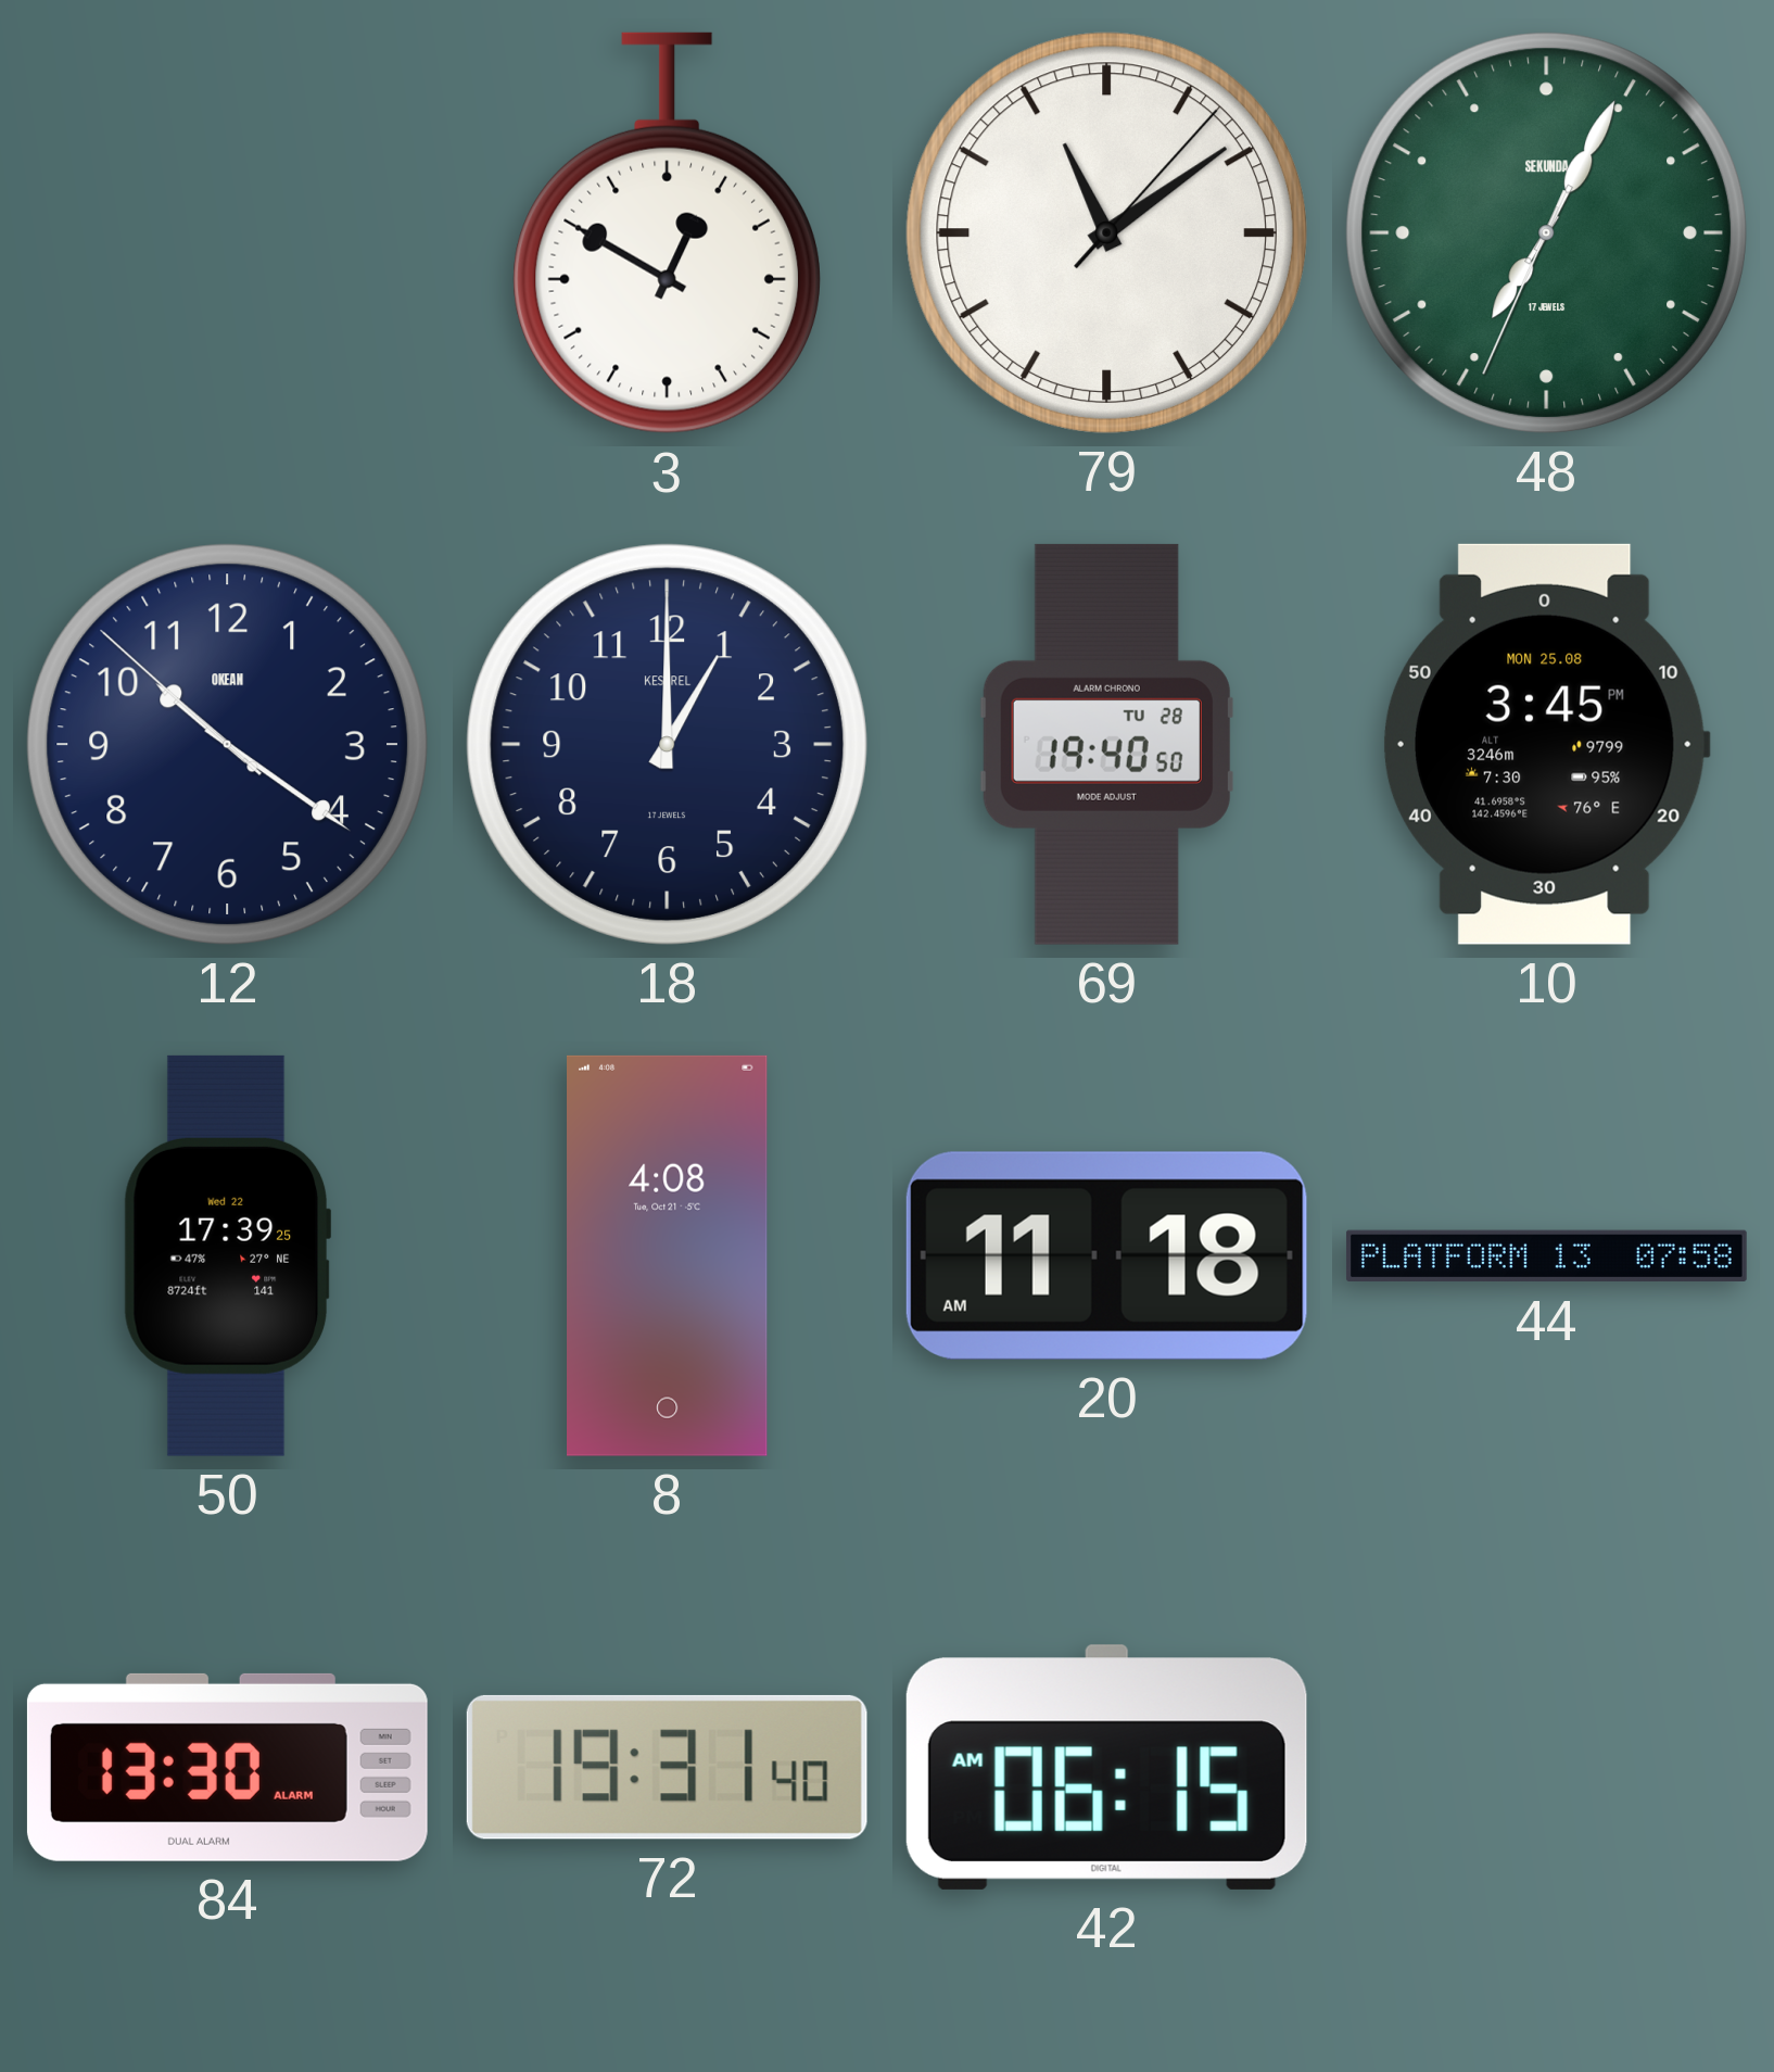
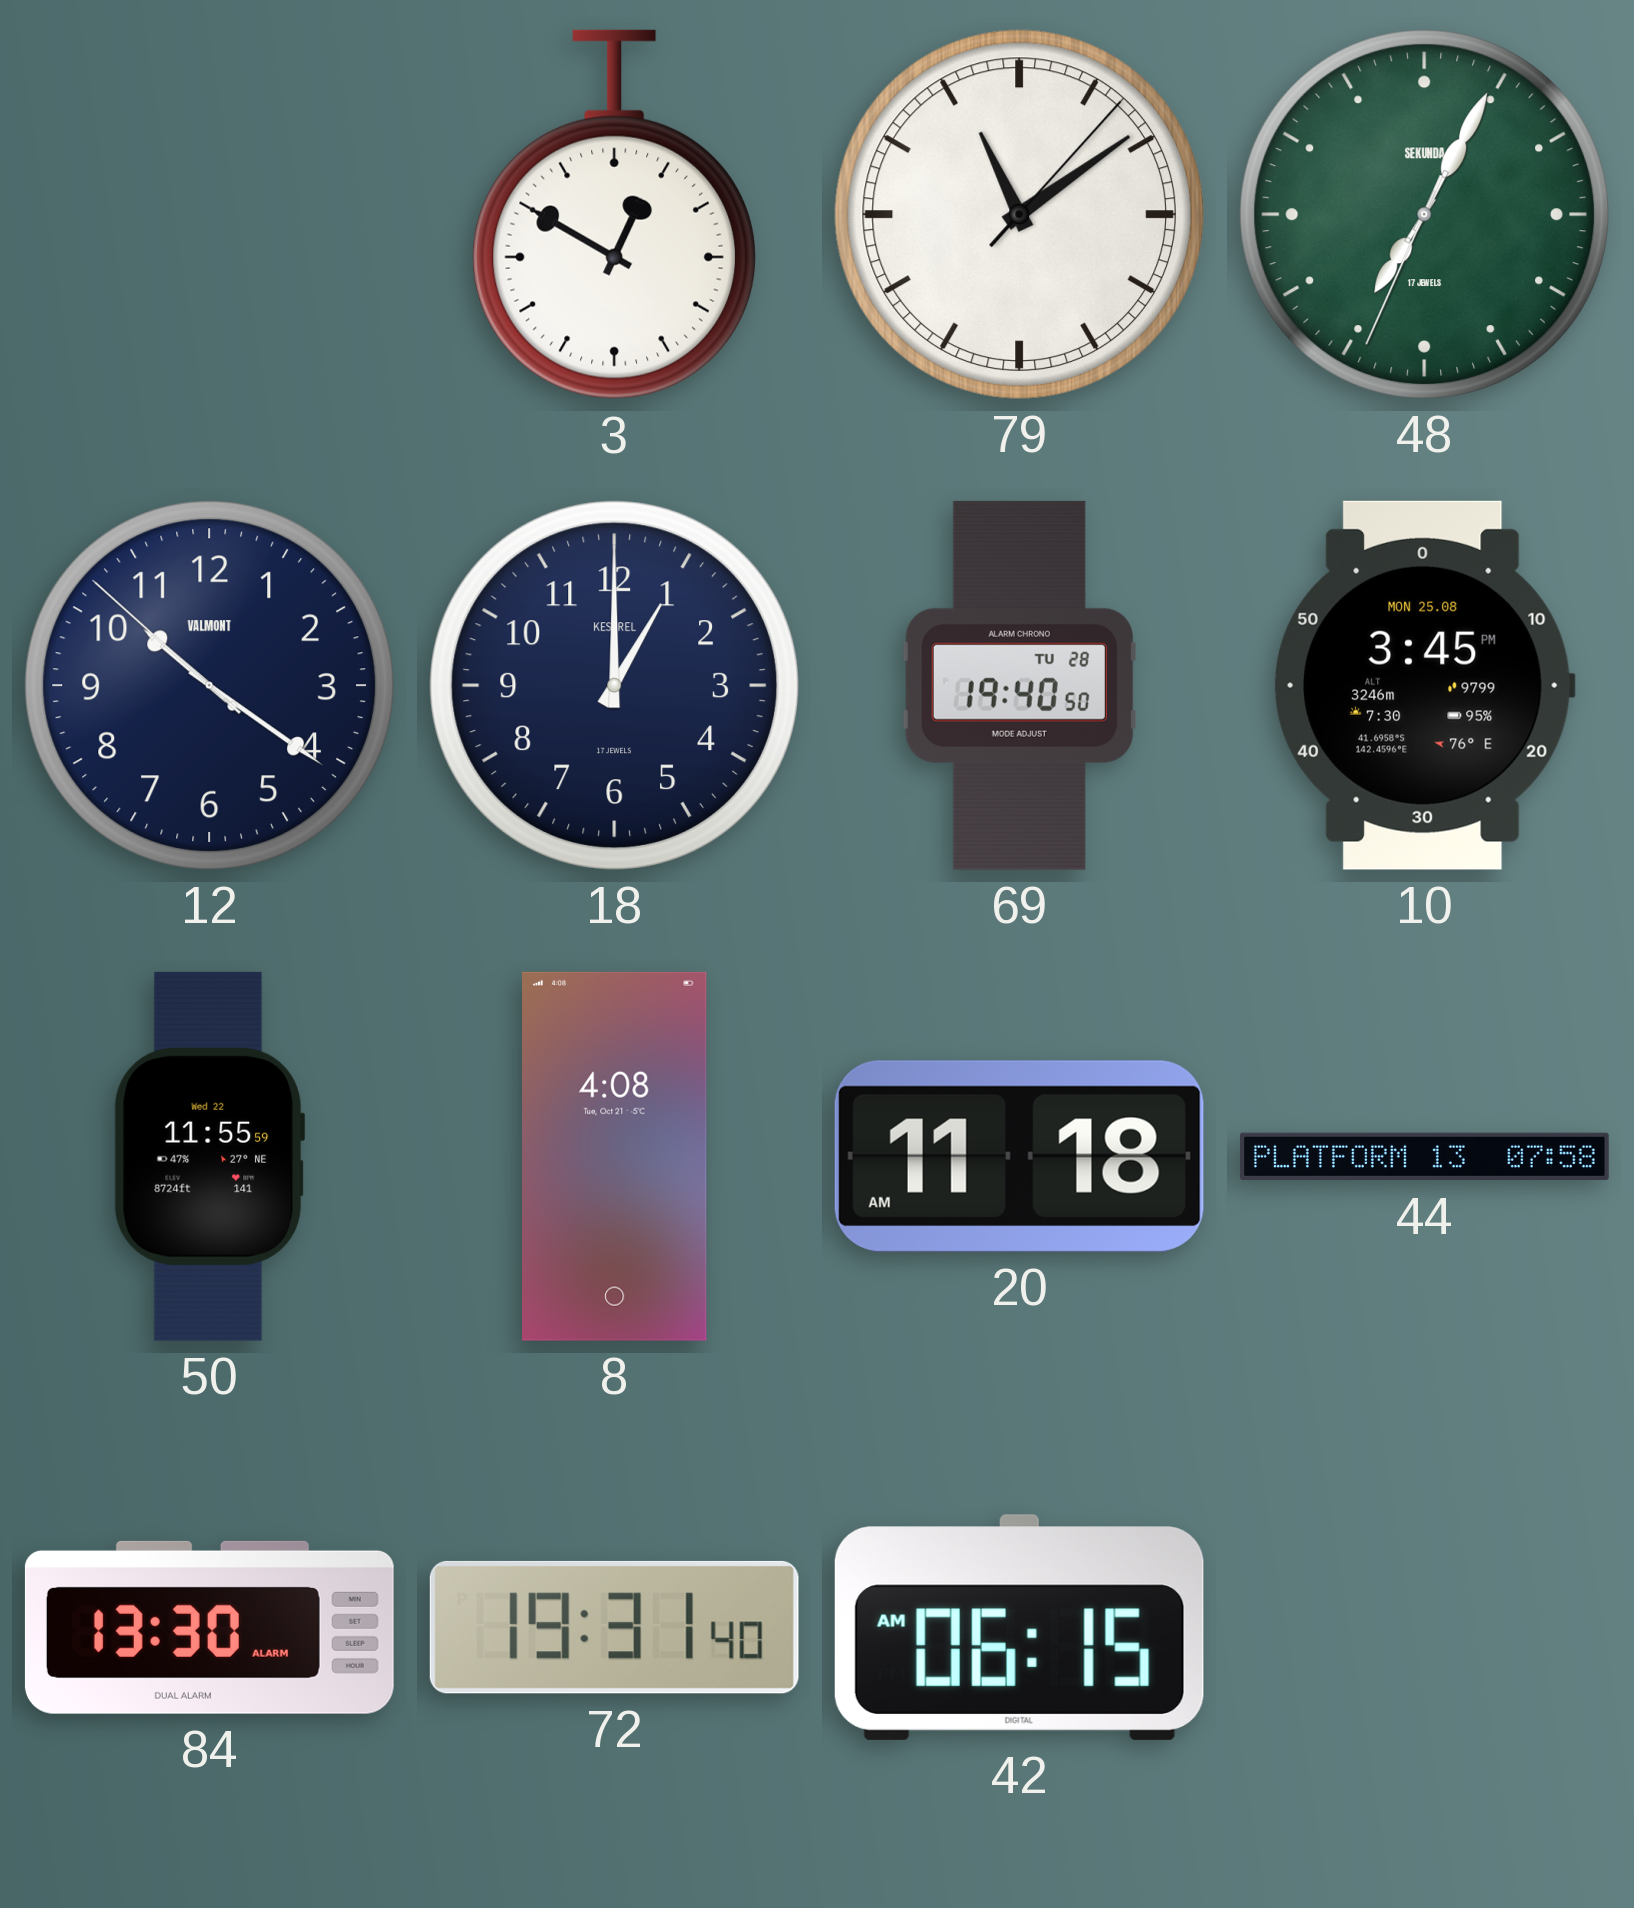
12 brand: OKEAN -> VALMONT
50: 17:39 -> 11:55
